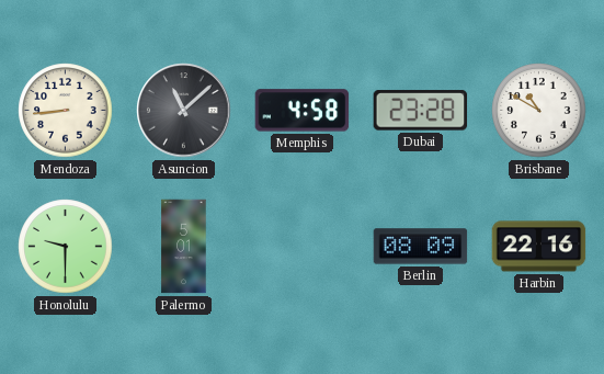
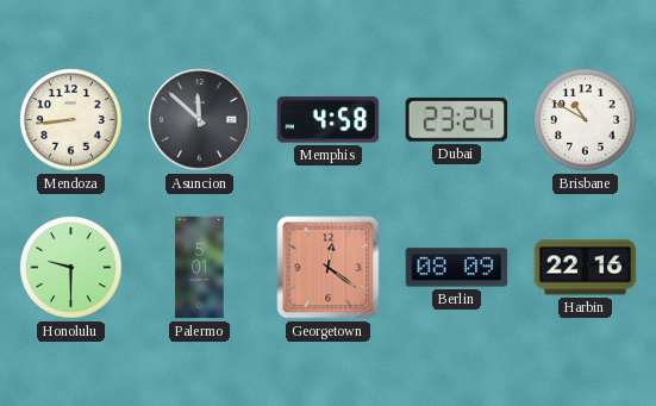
Asuncion: 11:08 -> 11:52
Dubai: 23:28 -> 23:24
Georgetown: none -> 12:21
